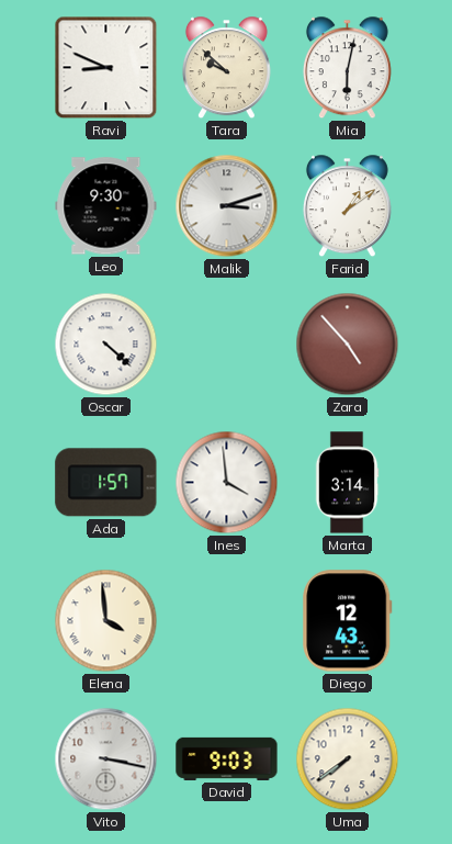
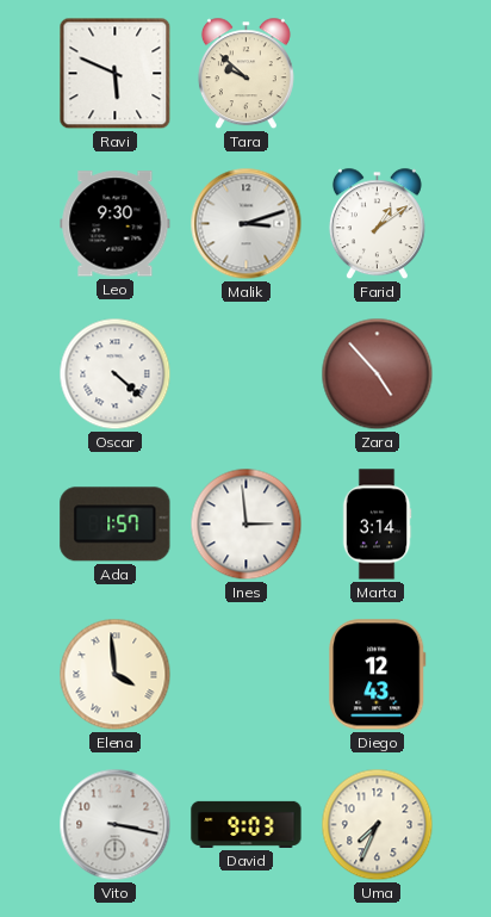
Ravi: 8:49 -> 5:49
Mia: 6:02 -> none
Ines: 3:59 -> 2:59
Uma: 7:39 -> 7:34
